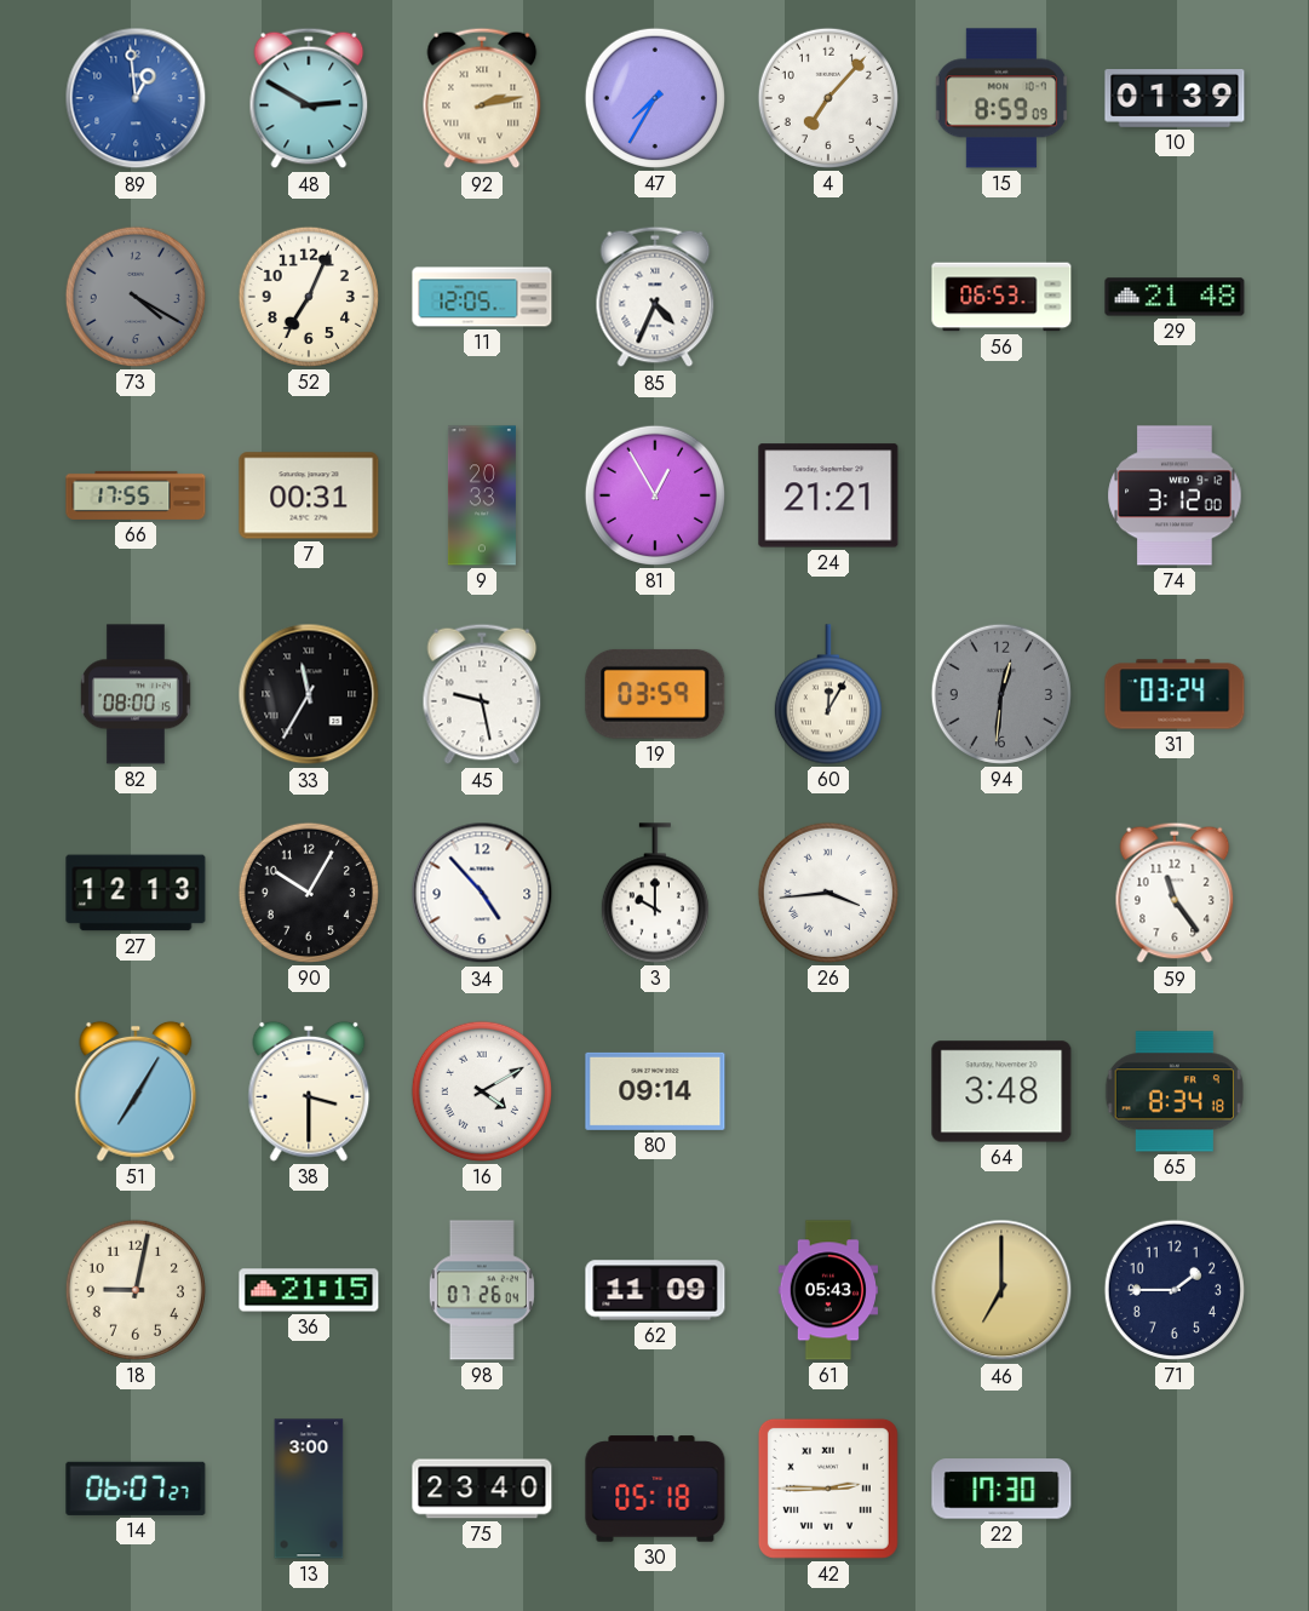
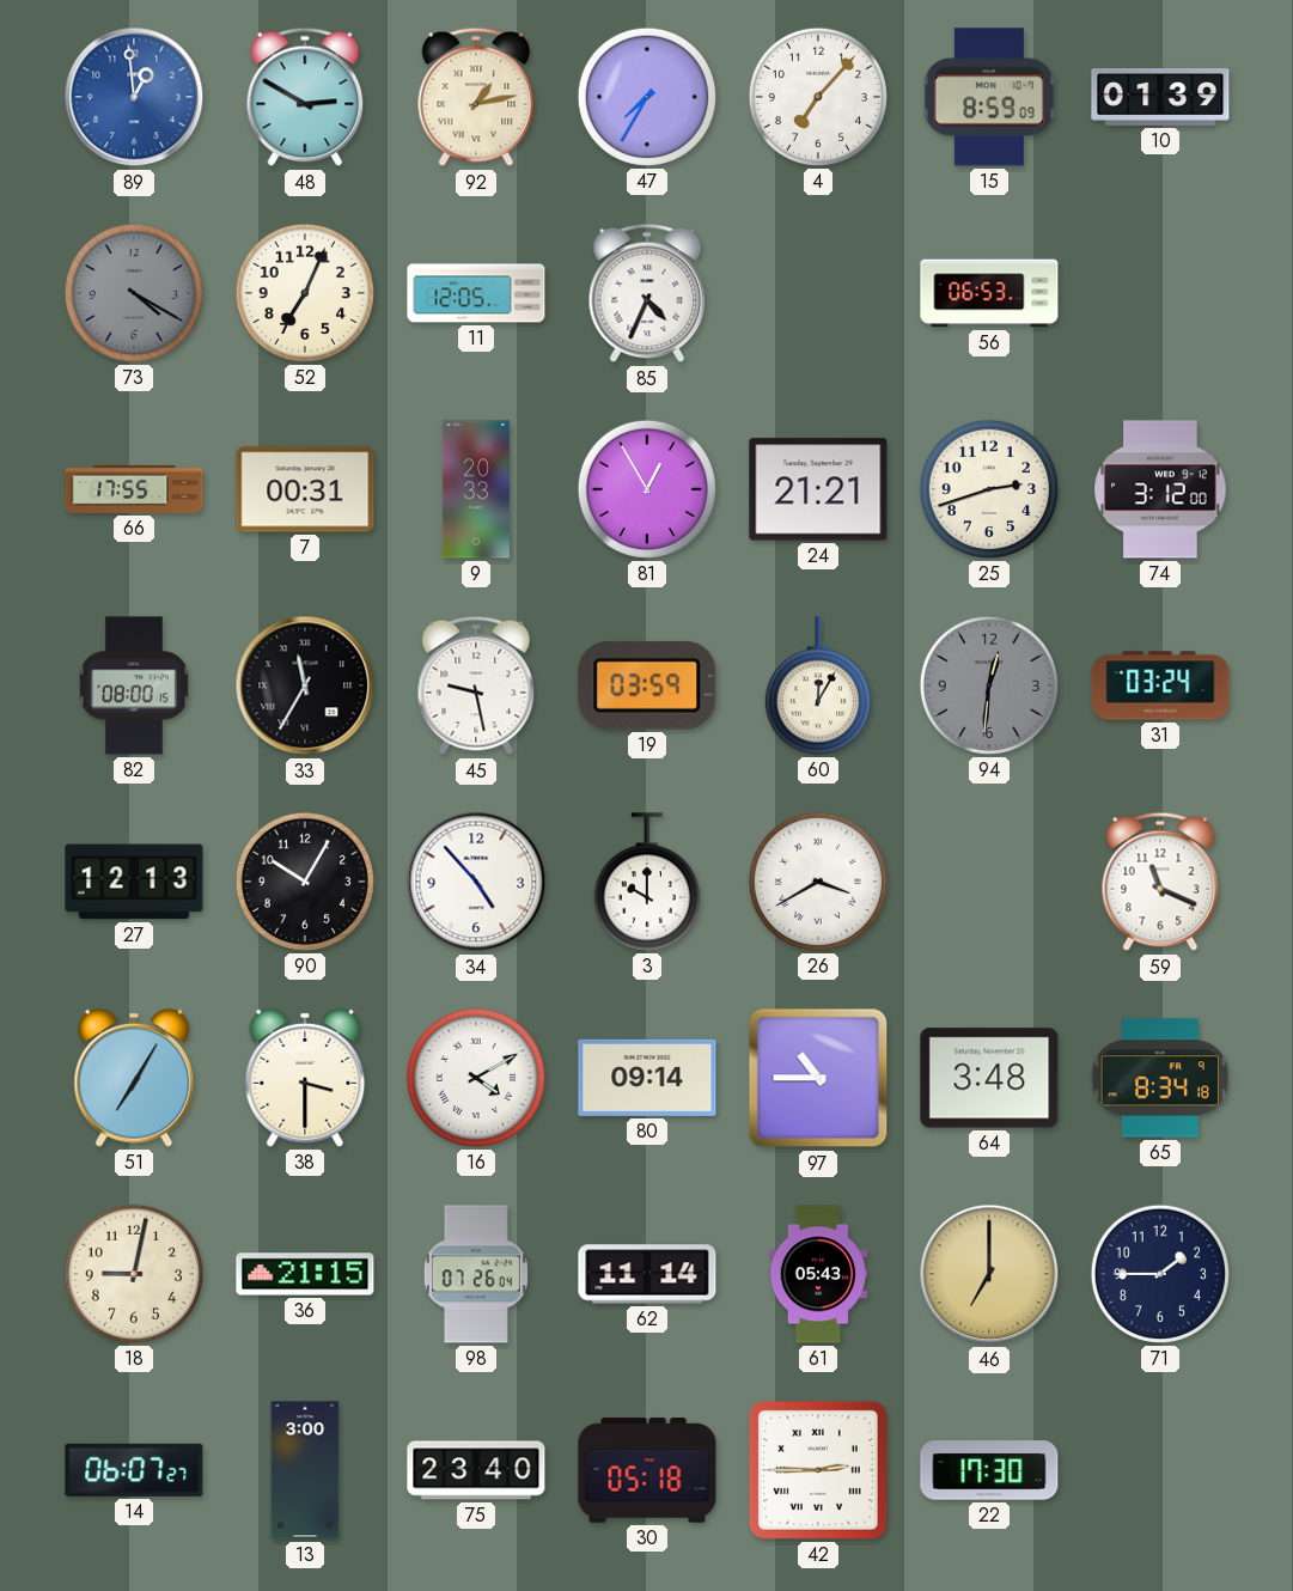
92: 2:13 -> 1:13
29: 21:48 -> none
25: none -> 2:42
26: 3:44 -> 3:40
59: 11:24 -> 11:19
97: none -> 10:45
62: 11:09 -> 11:14
